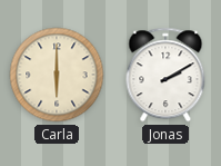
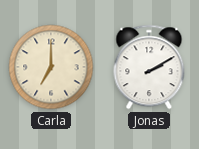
Carla: 6:00 -> 7:00
